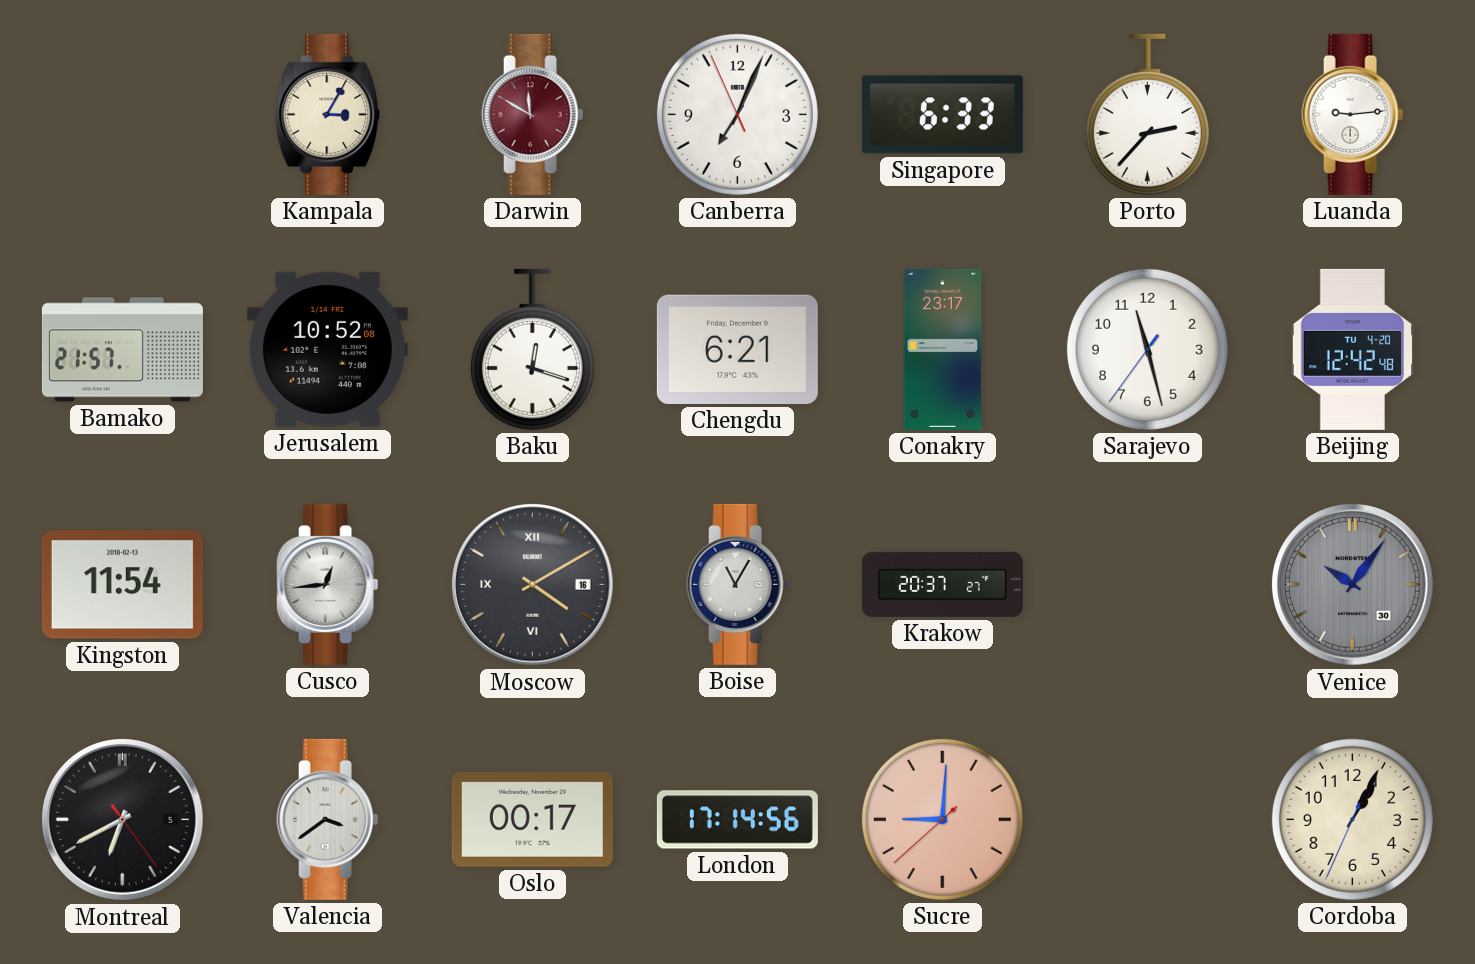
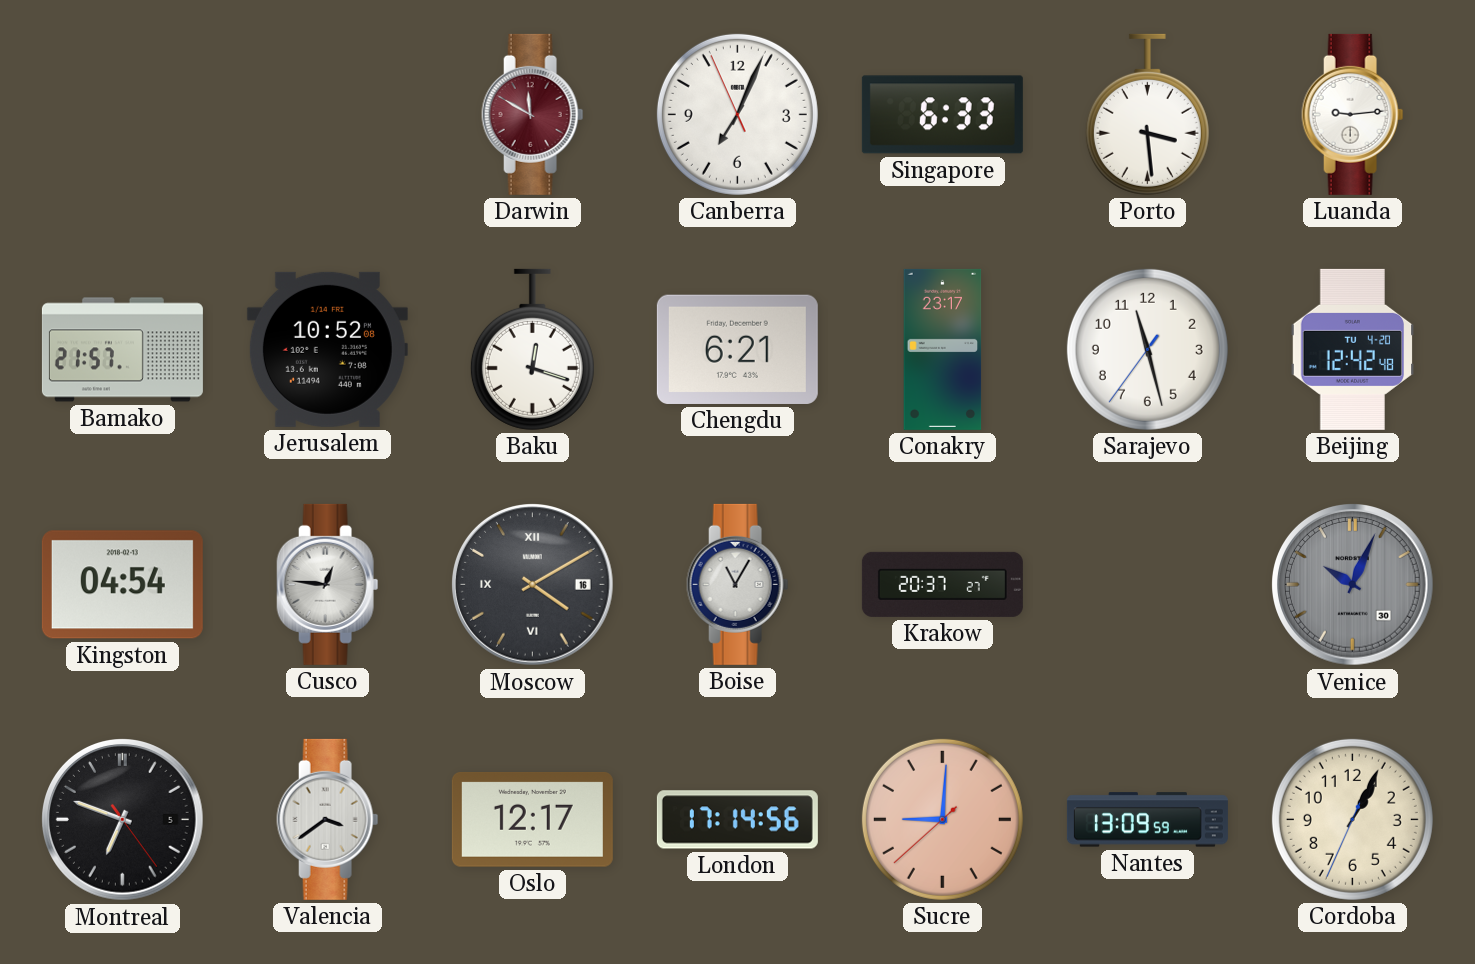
Kampala: 3:05 -> none
Porto: 2:37 -> 3:29
Kingston: 11:54 -> 04:54
Cusco: 12:44 -> 12:46
Venice: 10:06 -> 10:04
Montreal: 6:40 -> 6:48
Oslo: 00:17 -> 12:17
Nantes: none -> 13:09
